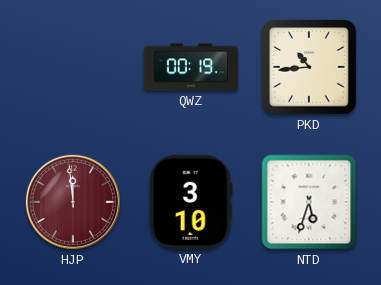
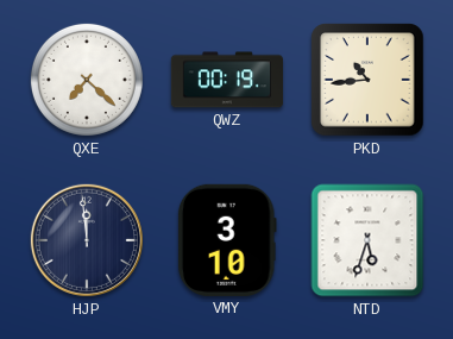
QXE: none -> 7:22
HJP dial: burgundy -> navy
